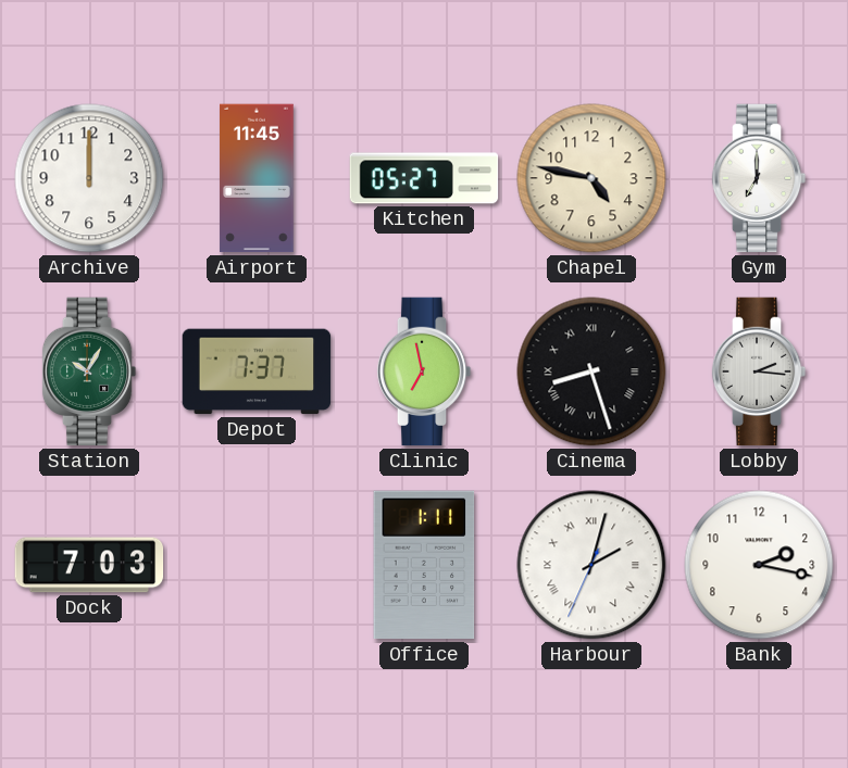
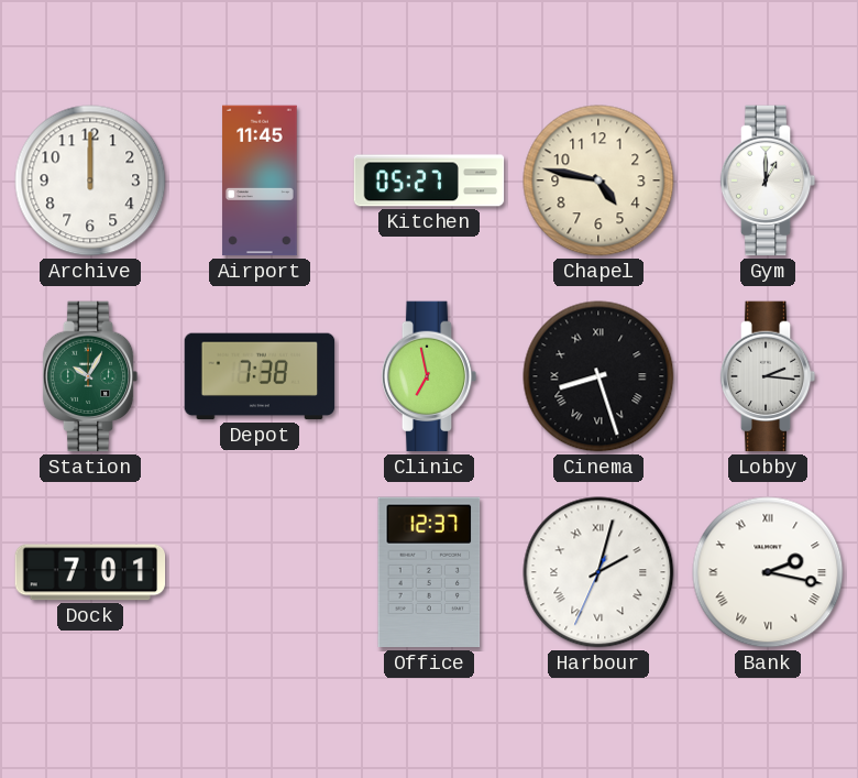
Gym: 7:00 -> 1:00
Depot: 7:37 -> 7:38
Dock: 7:03 -> 7:01
Office: 1:11 -> 12:37
Bank numerals: Arabic -> Roman
